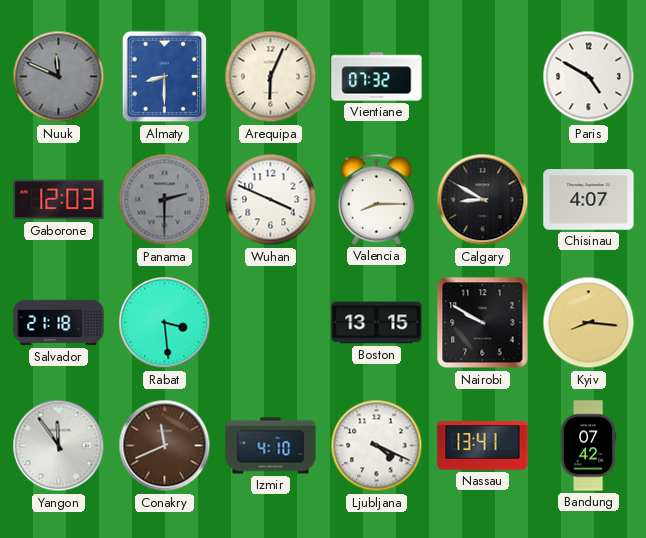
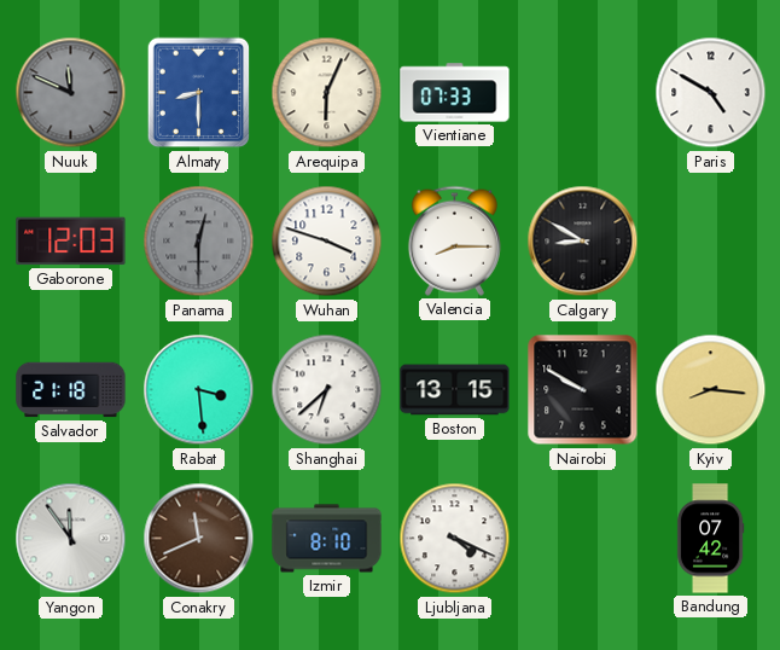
Vientiane: 07:32 -> 07:33
Panama: 2:30 -> 12:30
Wuhan: 3:49 -> 3:48
Chisinau: 4:07 -> none
Shanghai: none -> 6:38
Izmir: 4:10 -> 8:10
Nassau: 13:41 -> none
